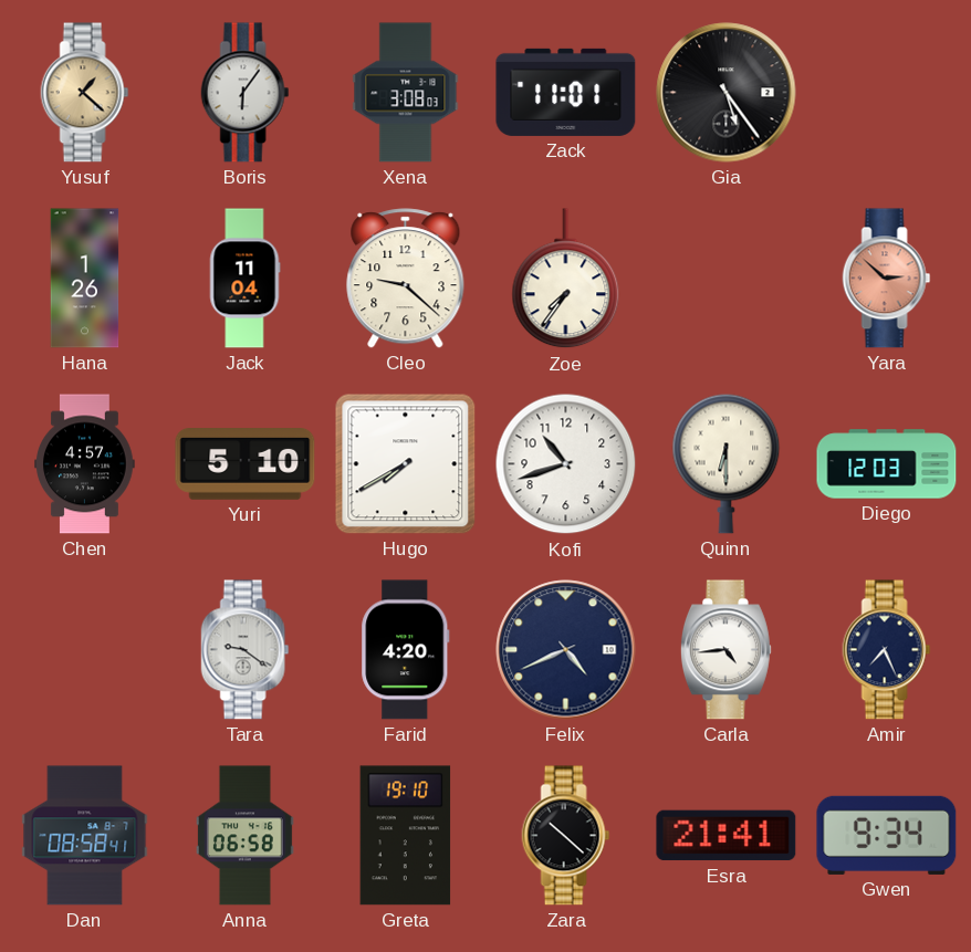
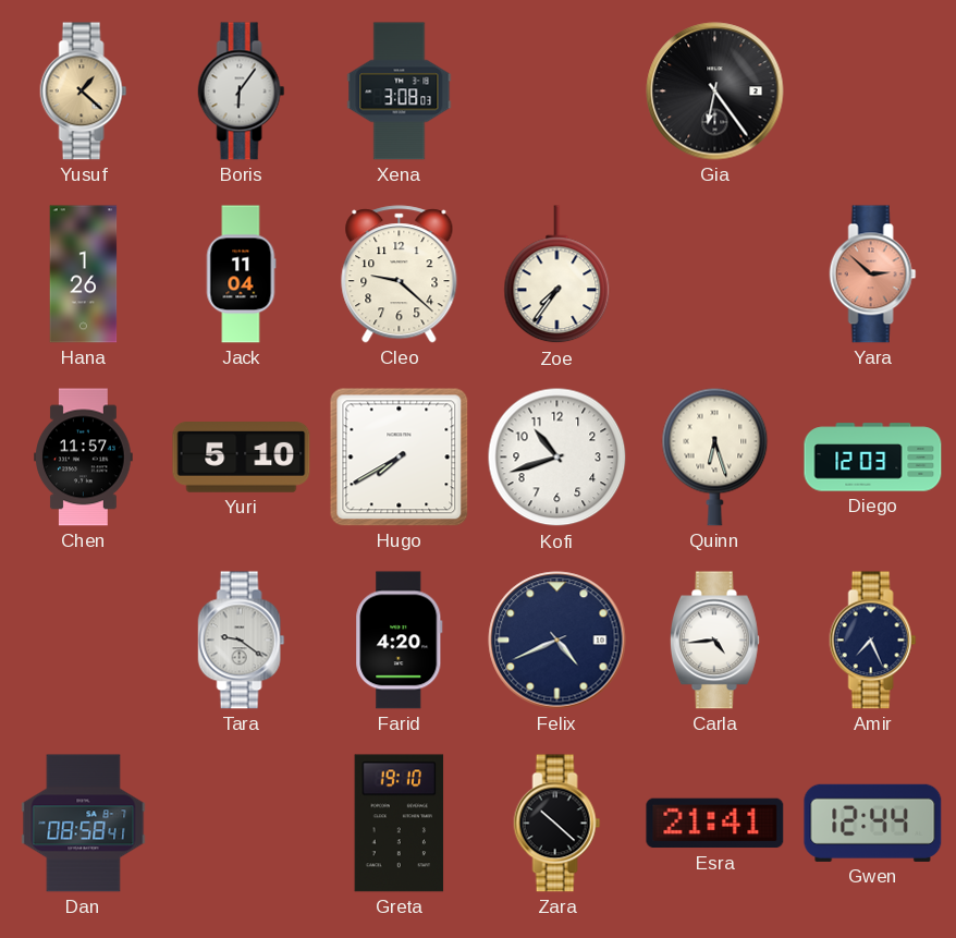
Zack: 11:01 -> none
Gia: 5:24 -> 6:24
Chen: 4:57 -> 11:57
Quinn: 6:30 -> 6:27
Anna: 06:58 -> none
Gwen: 9:34 -> 12:44
